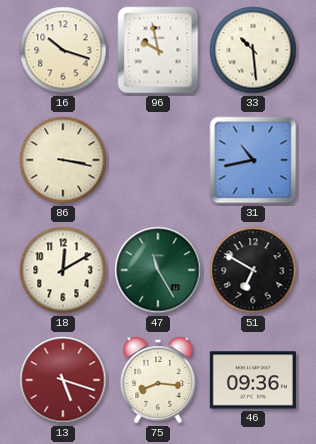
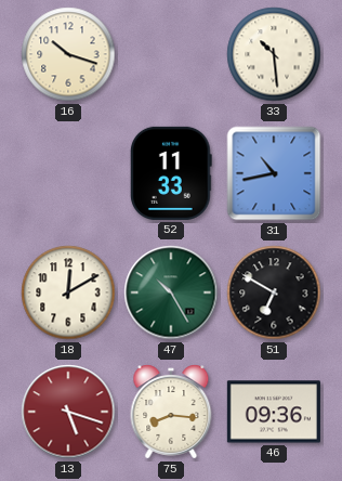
96: 9:58 -> none
86: 3:17 -> none
52: none -> 11:33
47: 11:25 -> 10:25
